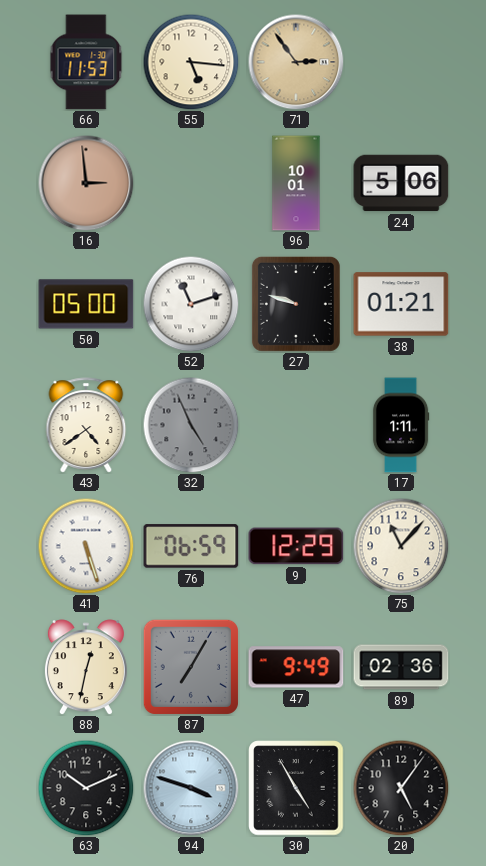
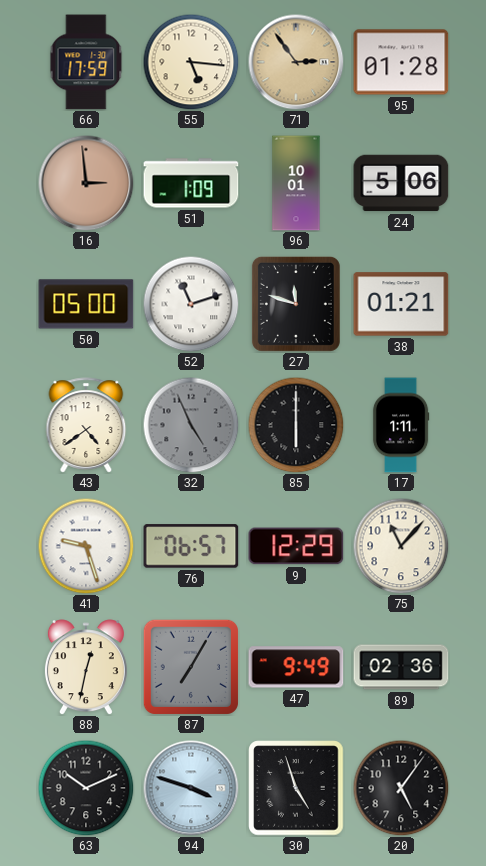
66: 11:53 -> 17:59
95: none -> 01:28
51: none -> 1:09
27: 9:48 -> 11:48
85: none -> 6:00
41: 5:27 -> 9:27
76: 06:59 -> 06:57
30: 4:55 -> 4:57
